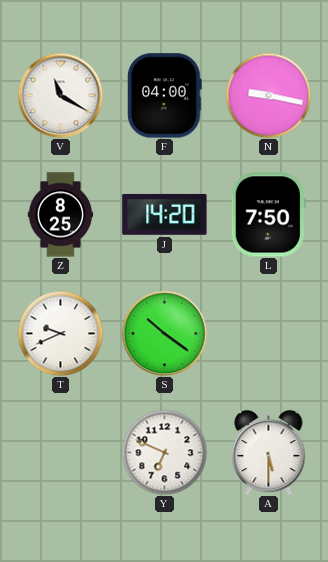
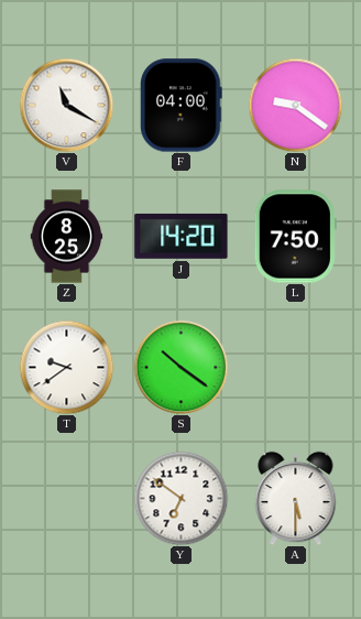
N: 9:17 -> 9:21
T: 9:41 -> 9:39
Y: 6:49 -> 6:51
